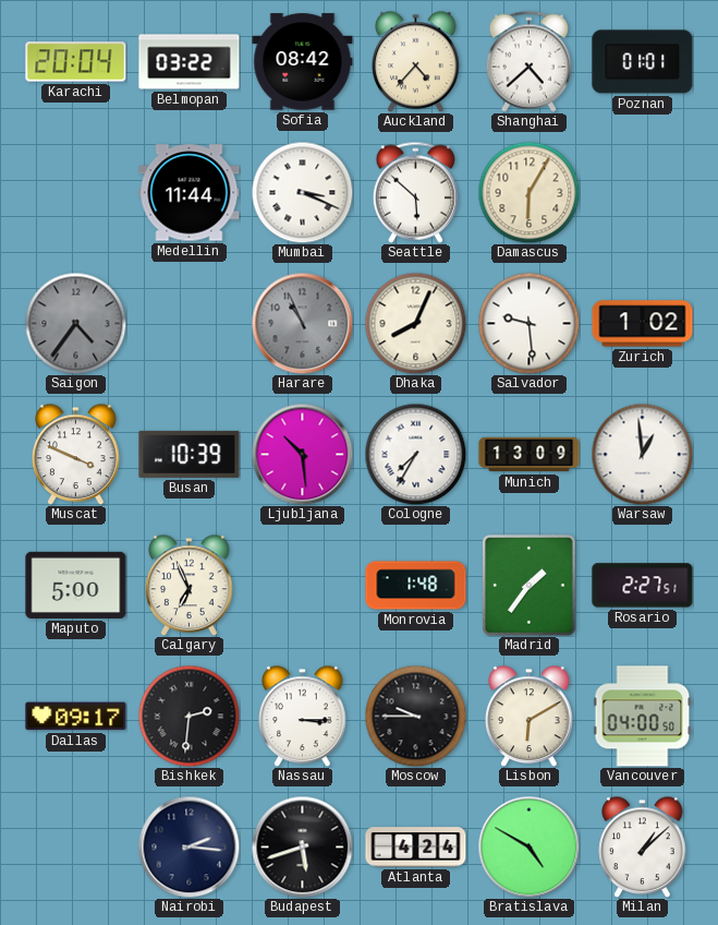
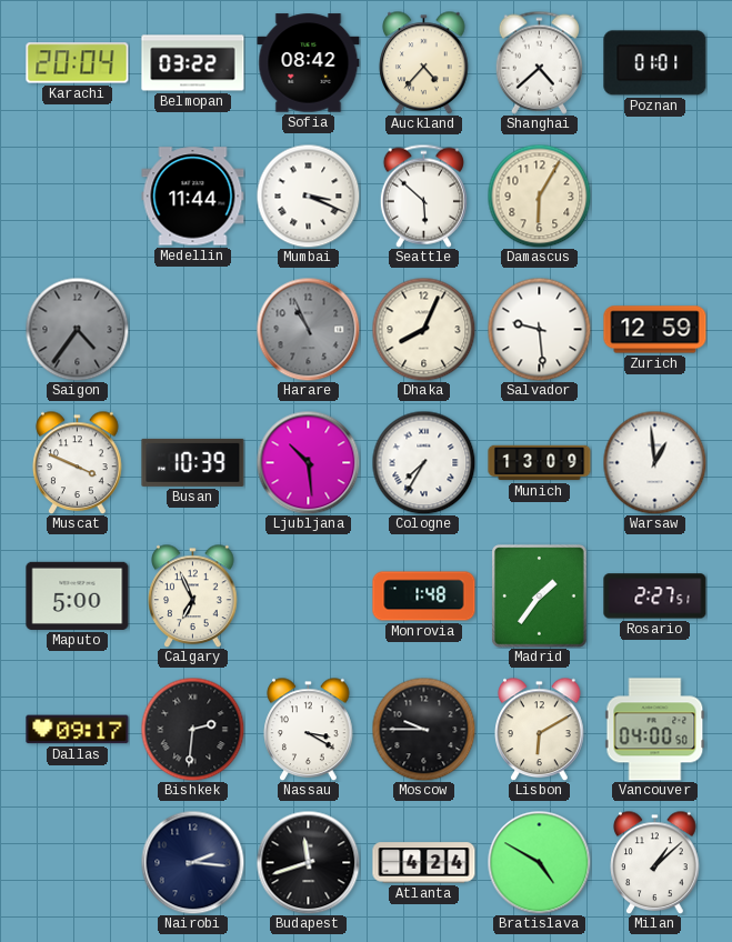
Zurich: 1:02 -> 12:59
Nassau: 3:15 -> 3:20
Budapest: 5:42 -> 11:42
